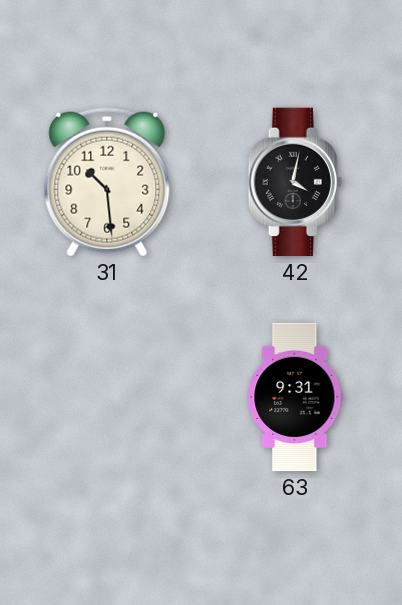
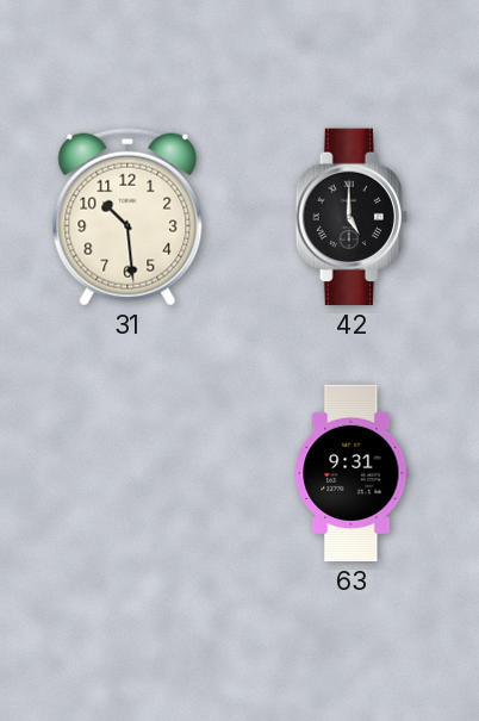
42: 4:02 -> 5:00
